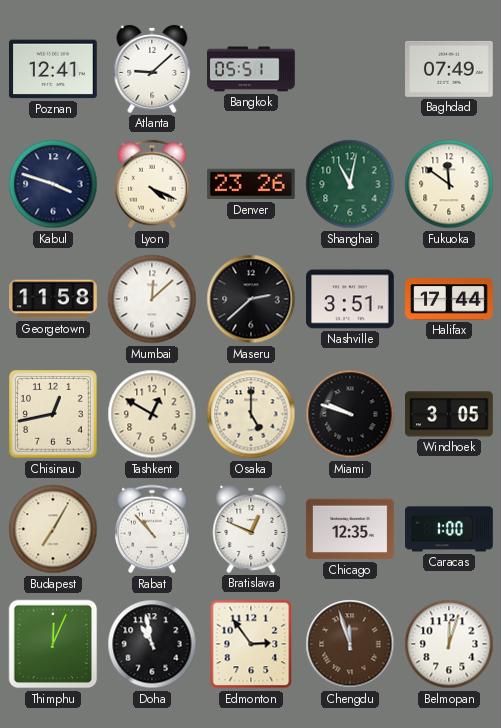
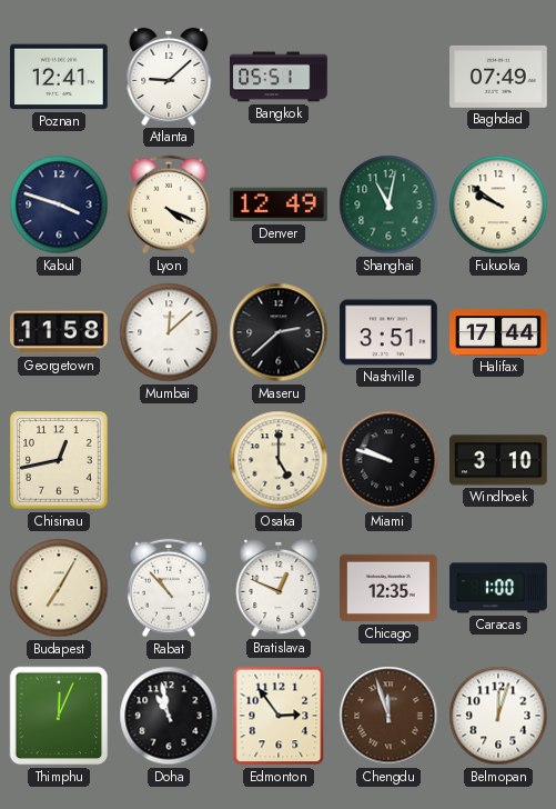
Denver: 23:26 -> 12:49
Fukuoka: 11:51 -> 9:51
Tashkent: 12:50 -> none
Windhoek: 3:05 -> 3:10
